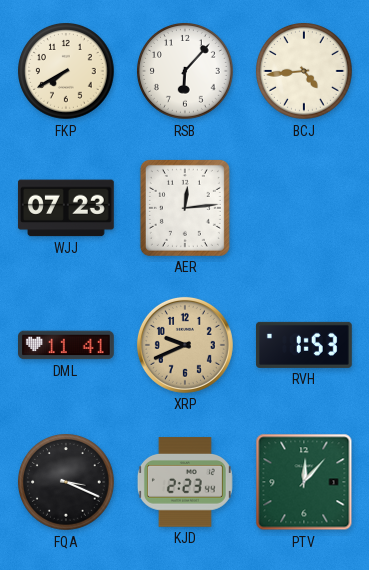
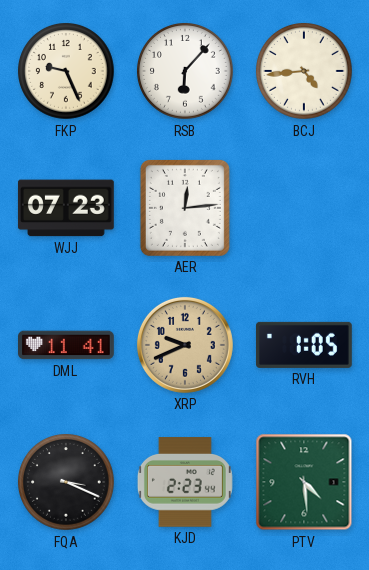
FKP: 7:40 -> 9:26
RVH: 1:53 -> 1:05
PTV: 12:07 -> 4:29
